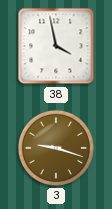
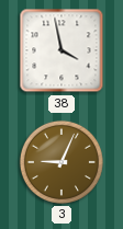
3: 9:18 -> 9:04
